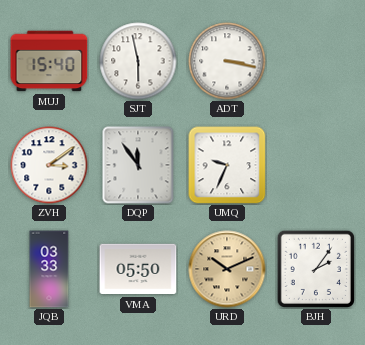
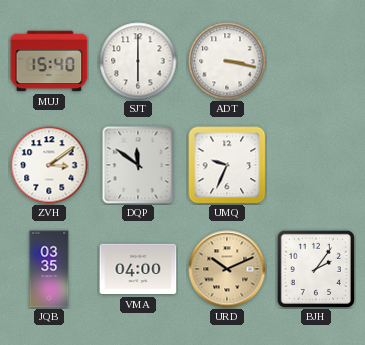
SJT: 5:58 -> 6:00
DQP: 11:54 -> 11:51
JQB: 03:33 -> 03:35
VMA: 05:50 -> 04:00
